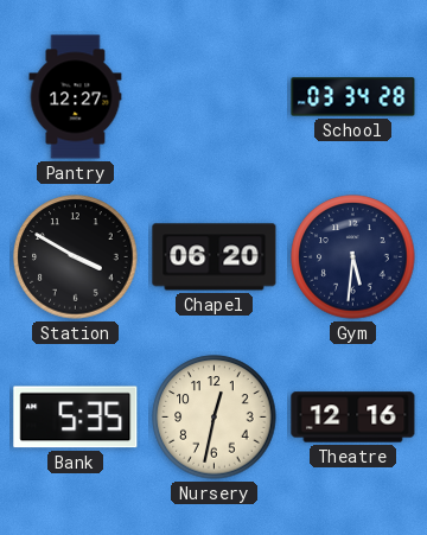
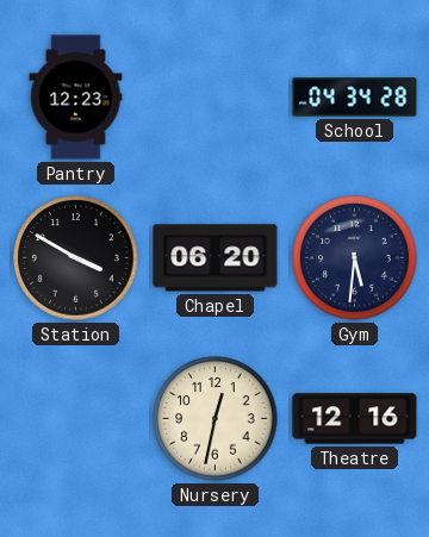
Pantry: 12:27 -> 12:23
School: 03:34 -> 04:34
Bank: 5:35 -> none
